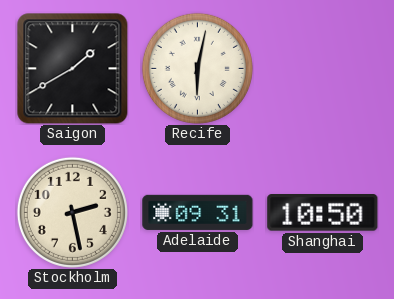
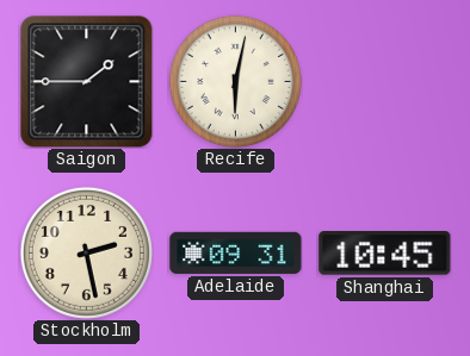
Saigon: 1:40 -> 1:45
Shanghai: 10:50 -> 10:45
